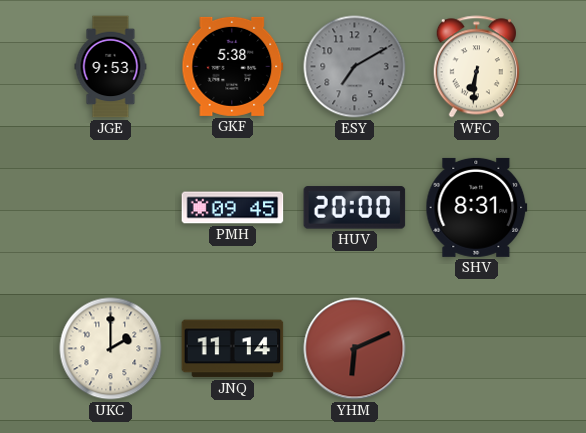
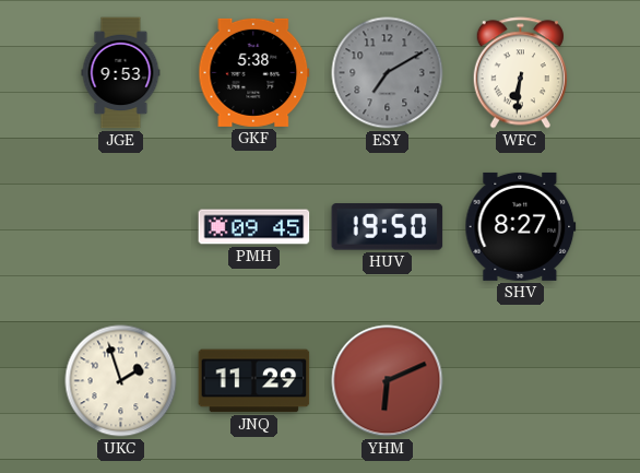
HUV: 20:00 -> 19:50
SHV: 8:31 -> 8:27
UKC: 2:00 -> 1:57
JNQ: 11:14 -> 11:29
